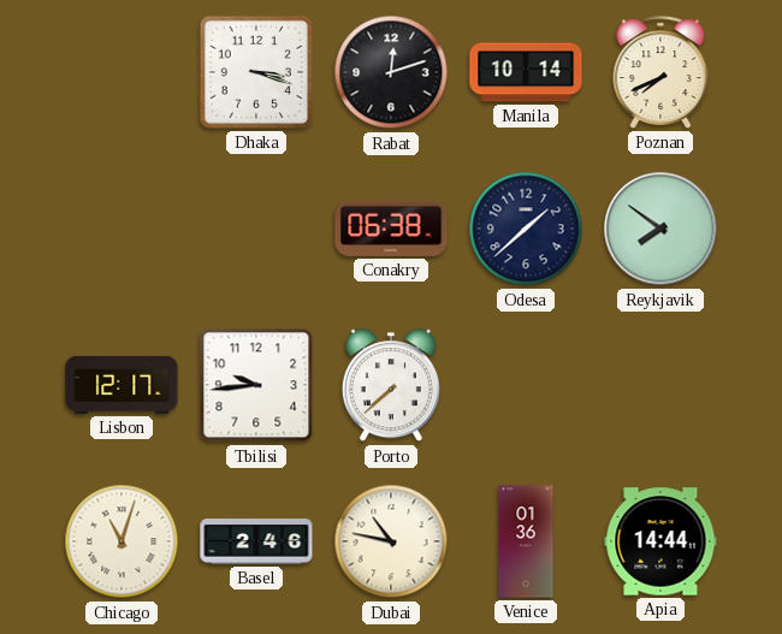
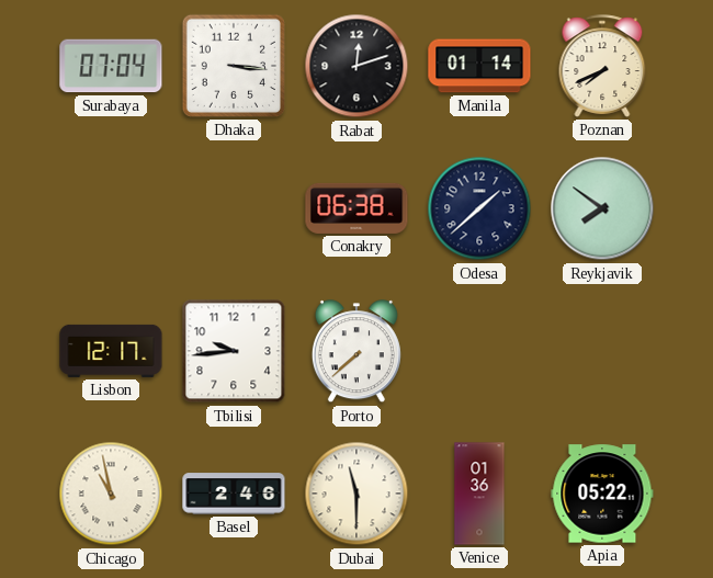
Surabaya: none -> 07:04
Dhaka: 3:18 -> 3:16
Manila: 10:14 -> 01:14
Chicago: 11:03 -> 10:58
Dubai: 10:47 -> 11:30
Apia: 14:44 -> 05:22
